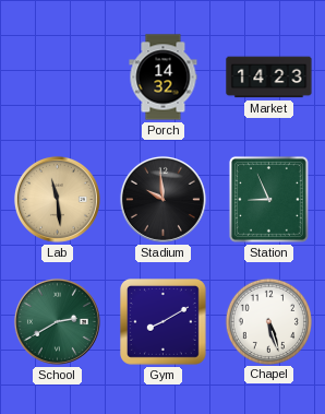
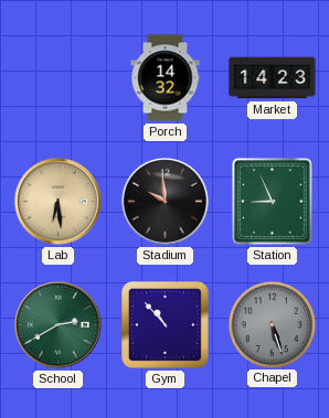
Lab: 11:29 -> 6:29
Gym: 8:10 -> 10:53
Chapel dial: white -> grey
